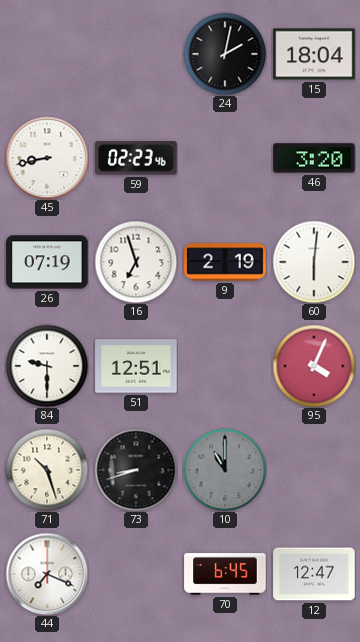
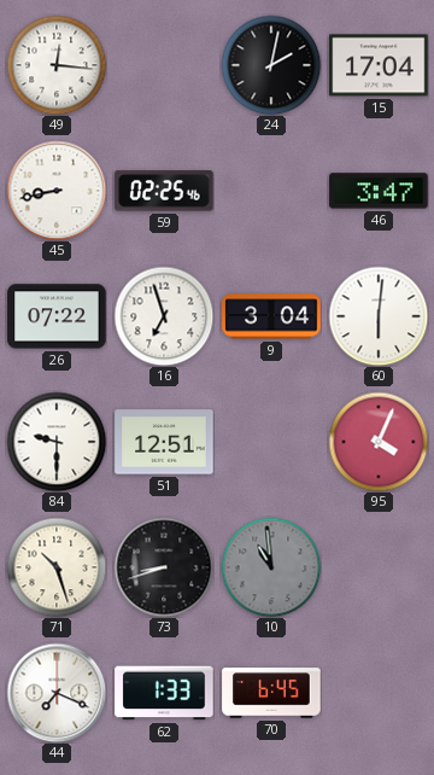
49: none -> 12:16
15: 18:04 -> 17:04
59: 02:23 -> 02:25
46: 3:20 -> 3:47
26: 07:19 -> 07:22
9: 2:19 -> 3:04
10: 11:00 -> 10:59
62: none -> 1:33
12: 12:47 -> none
